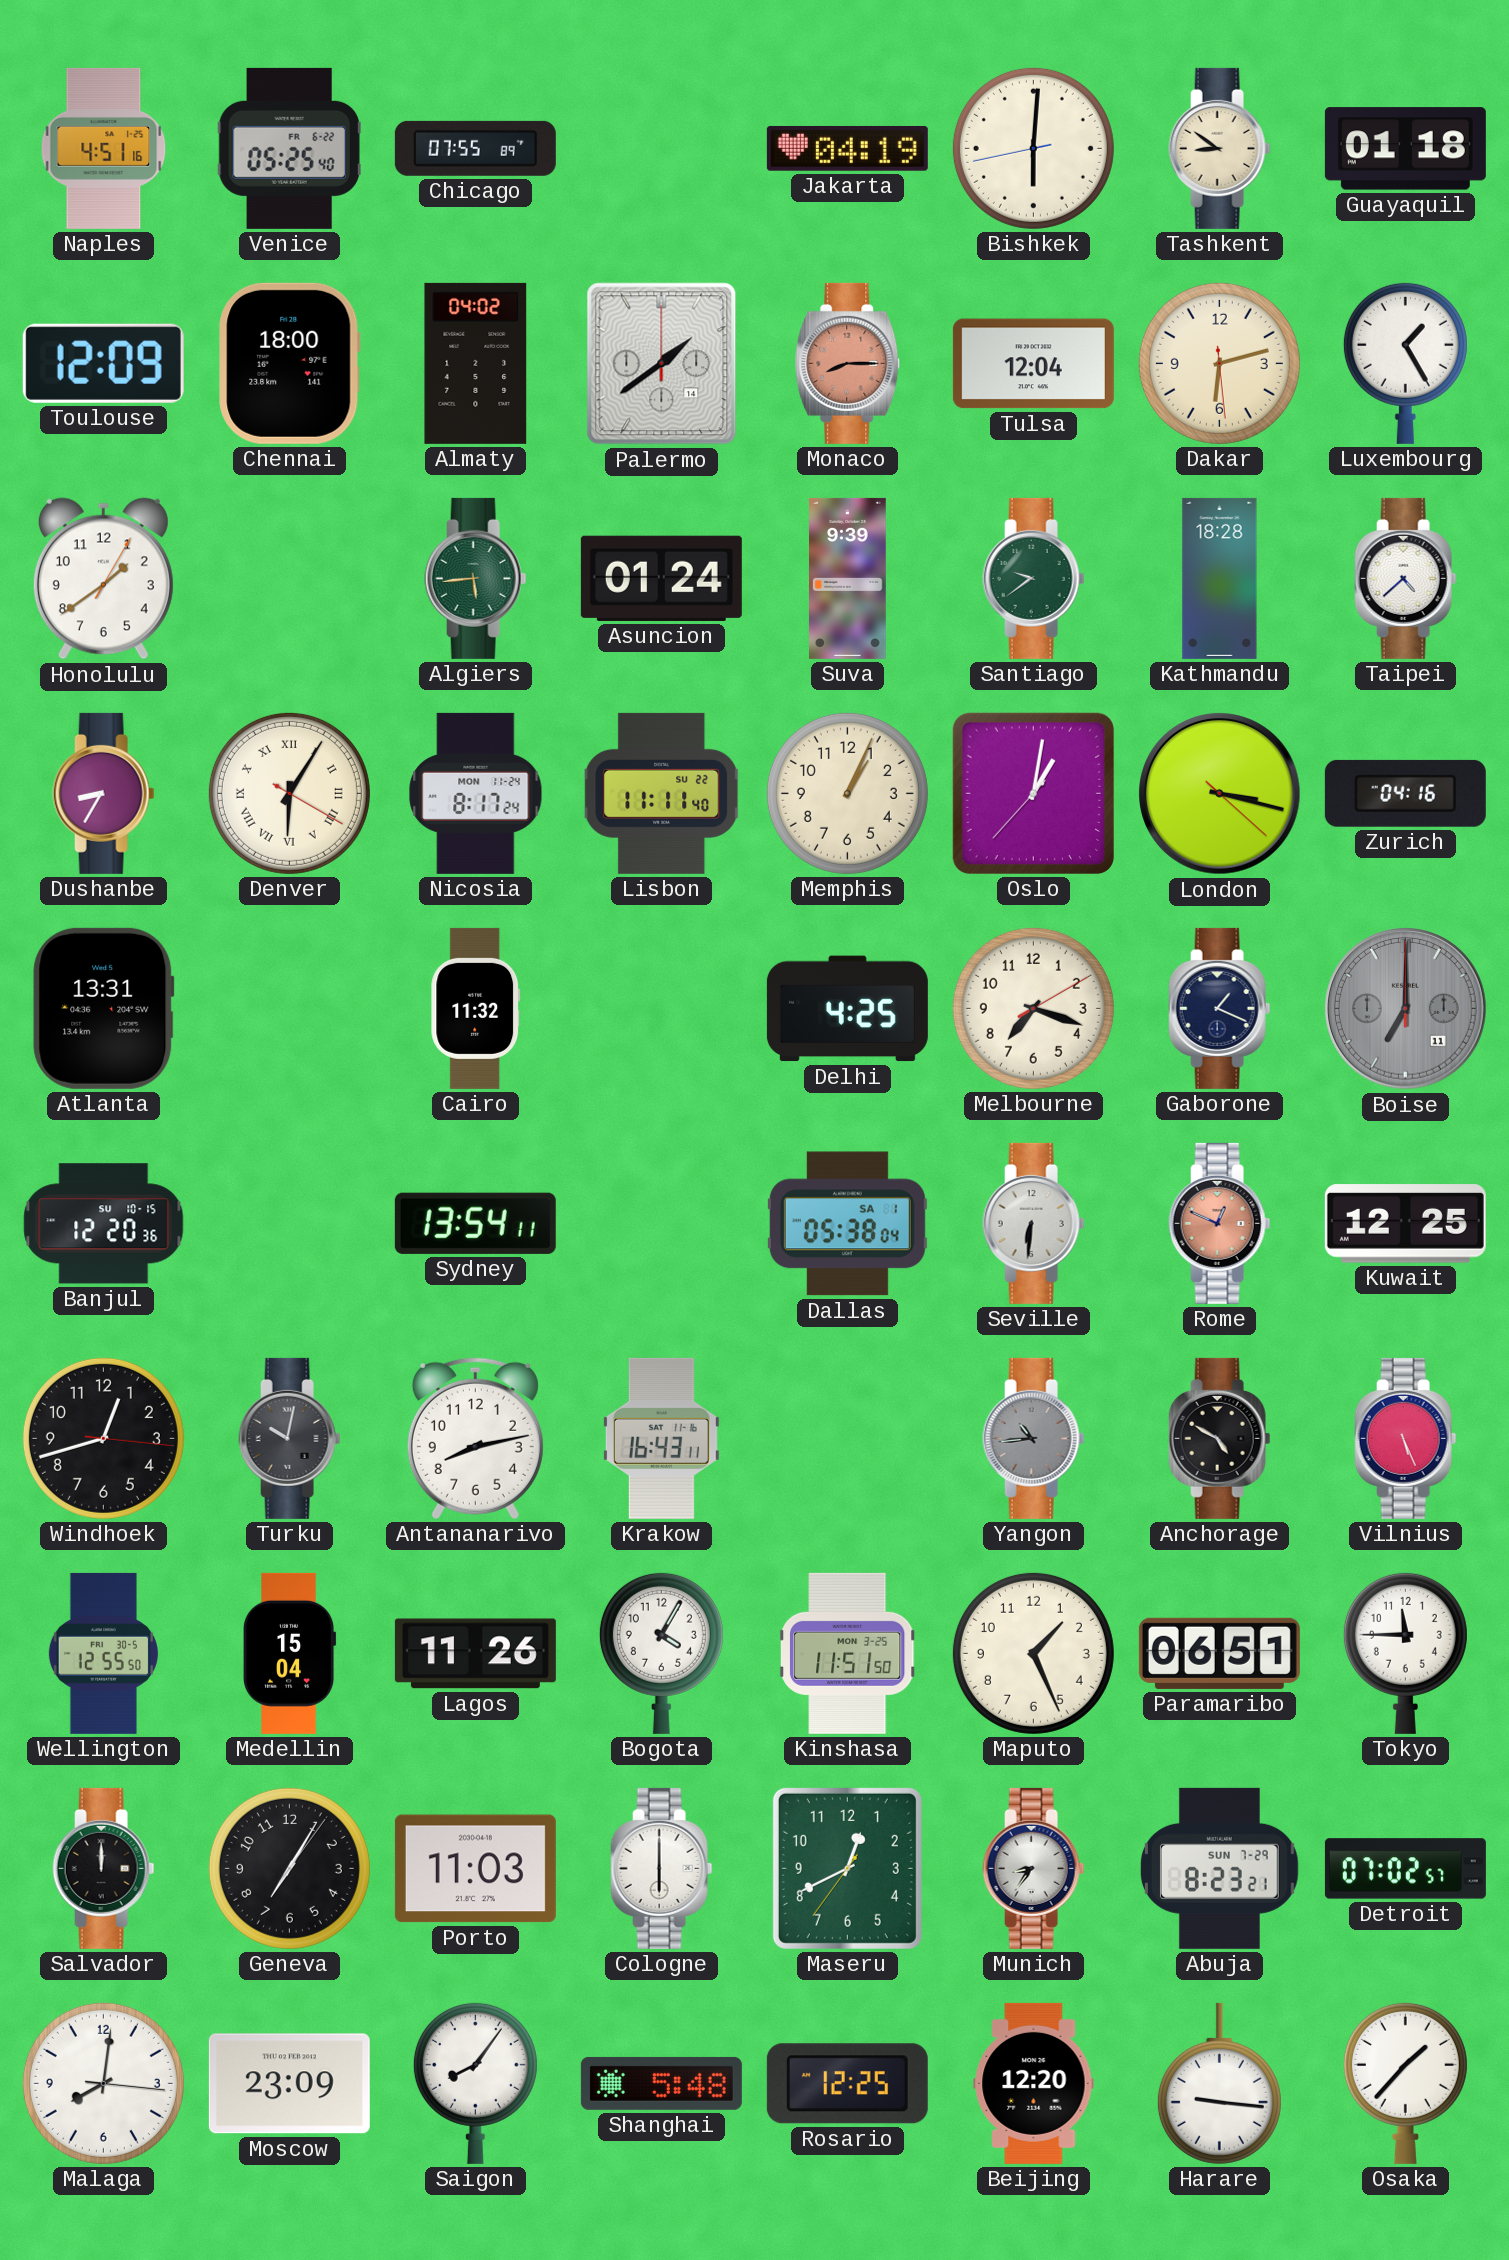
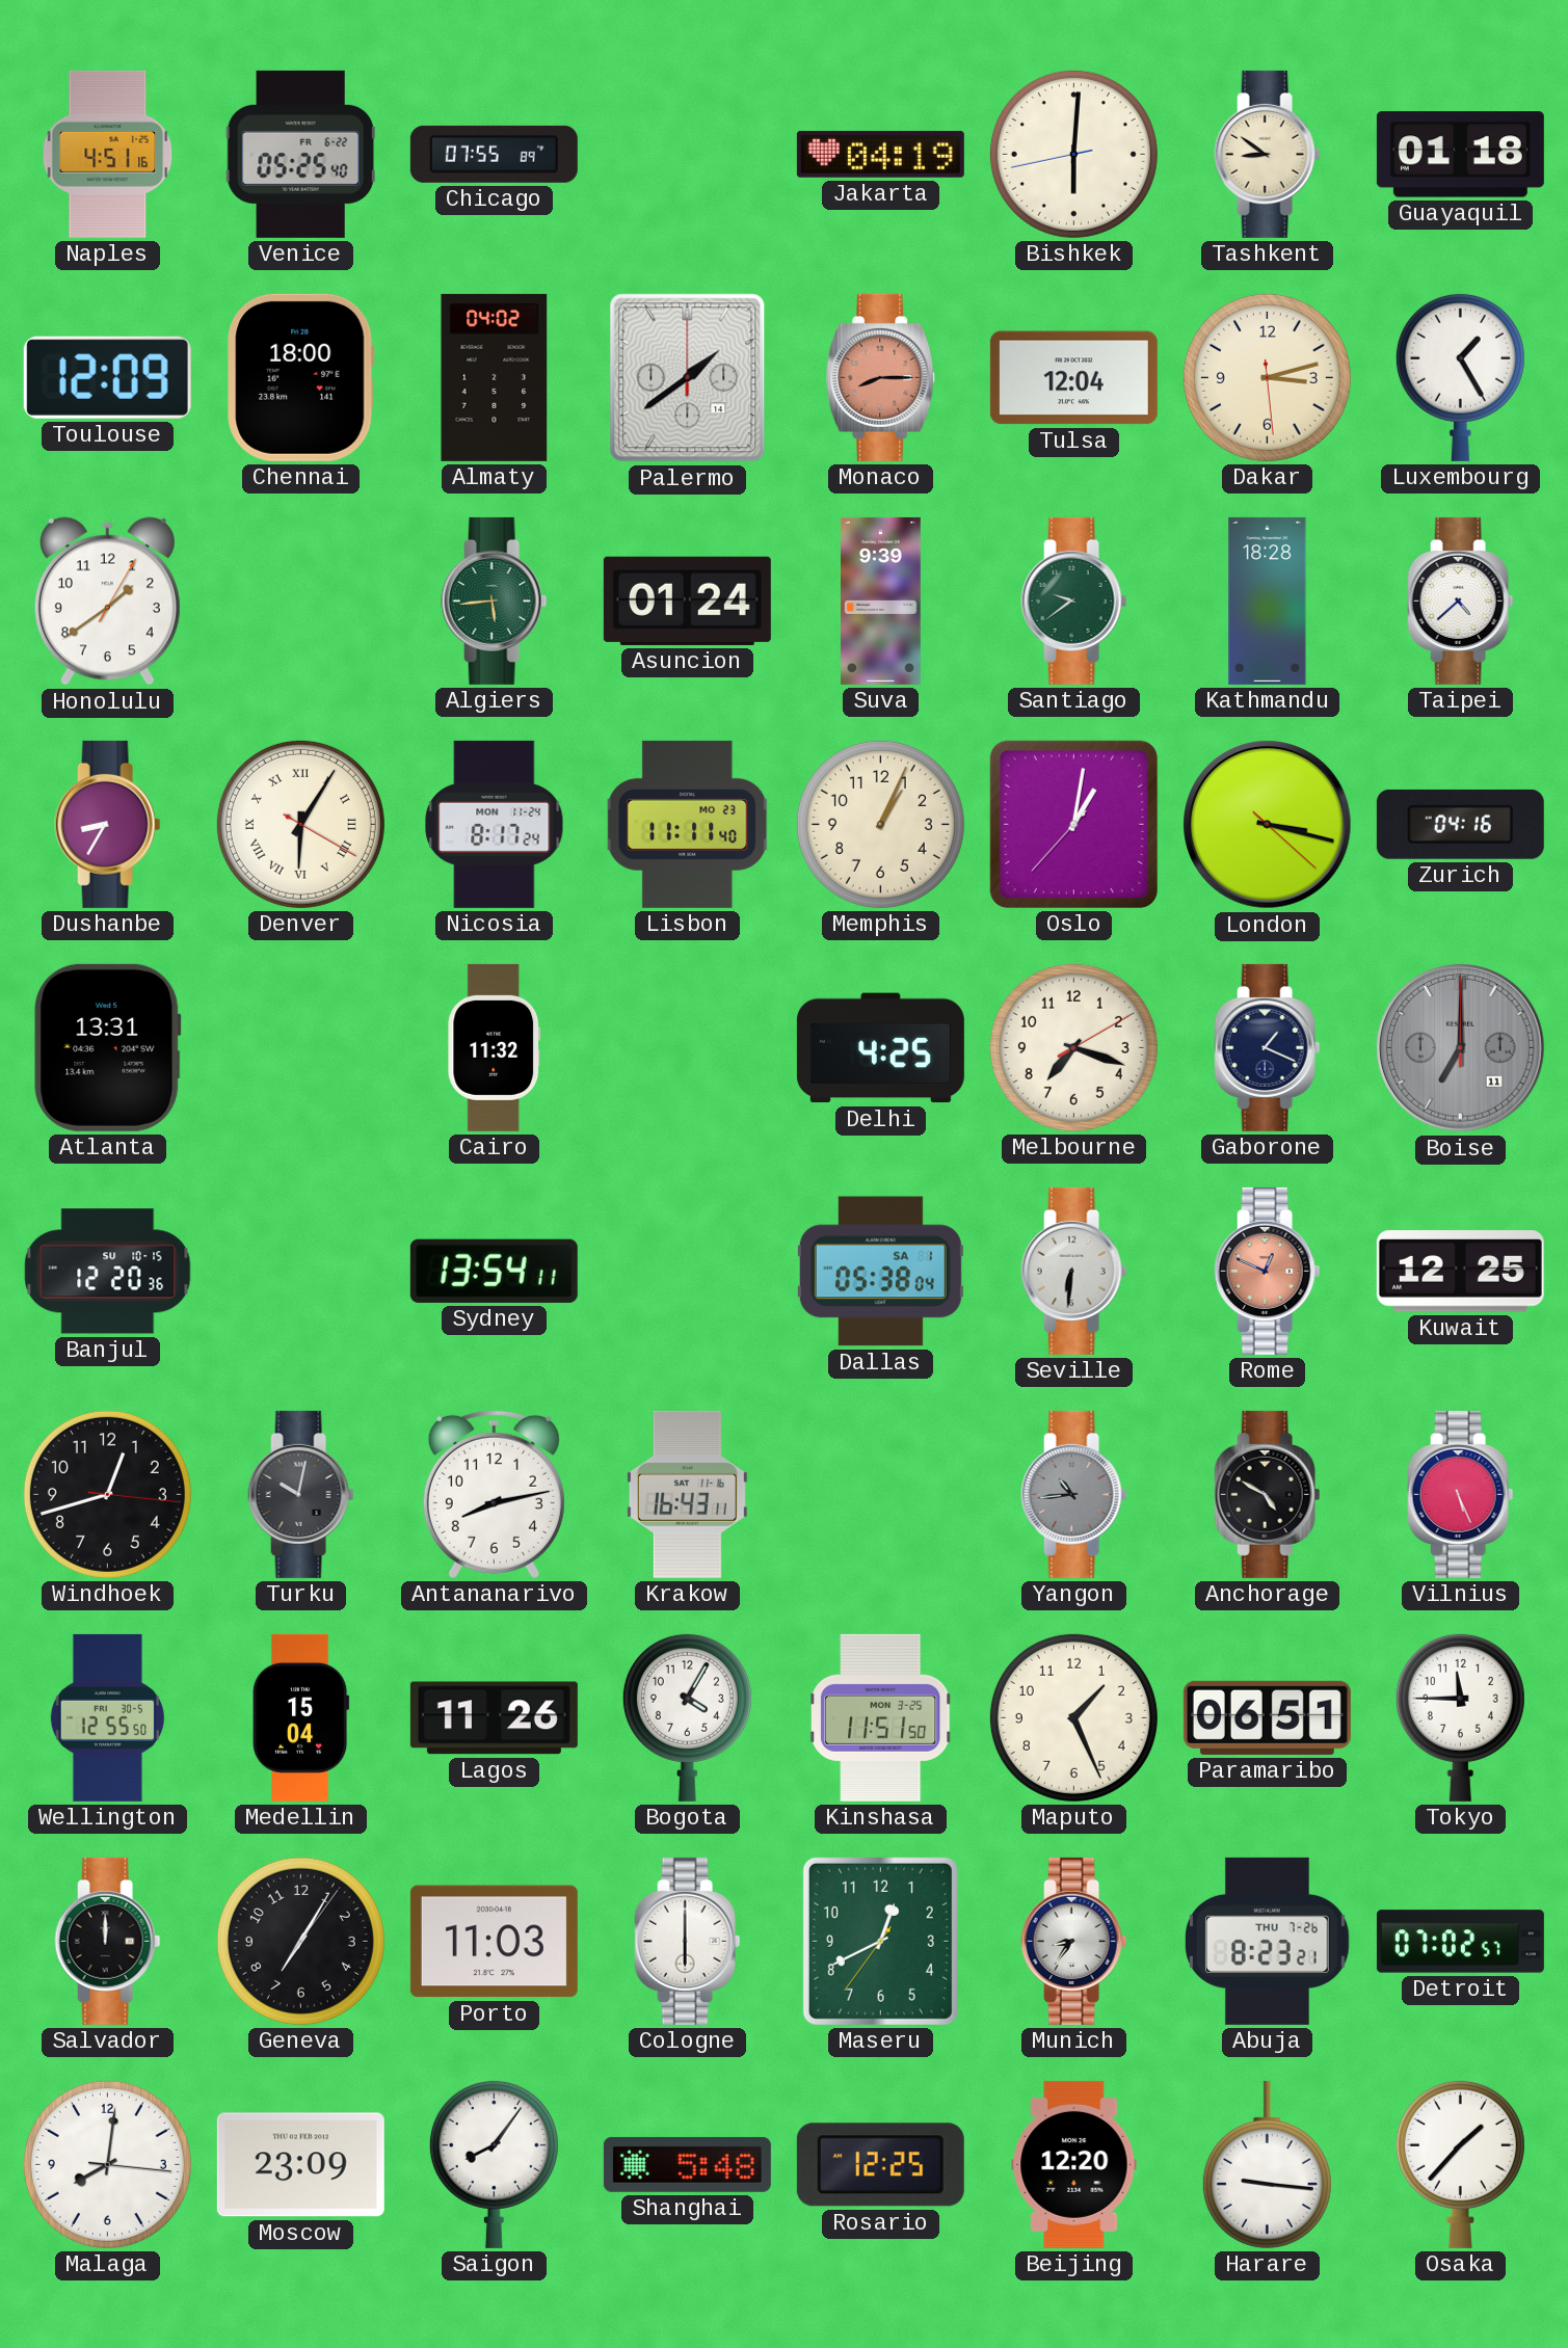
Dakar: 6:12 -> 3:12
Lisbon date: SU 22 -> MO 23
Abuja date: SUN 7-29 -> THU 7-26
